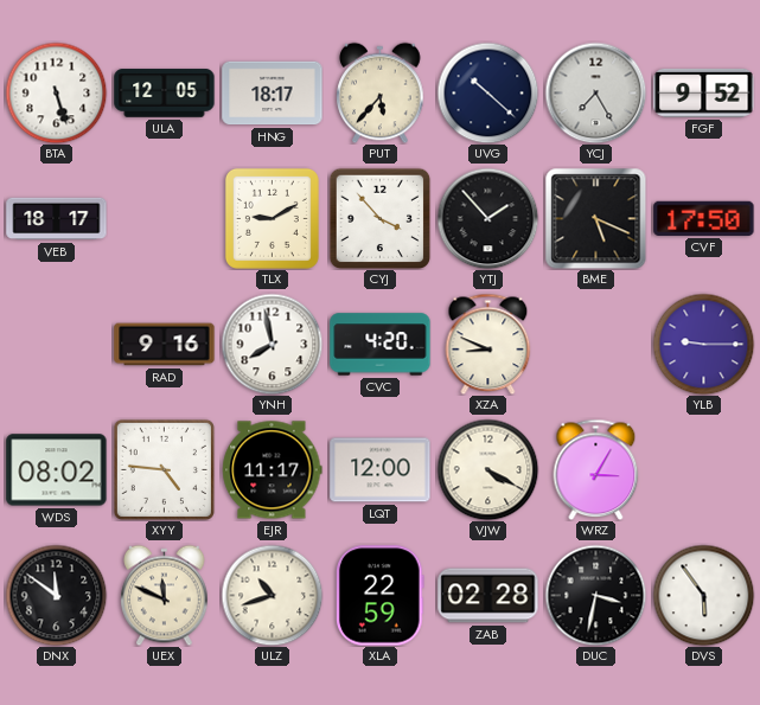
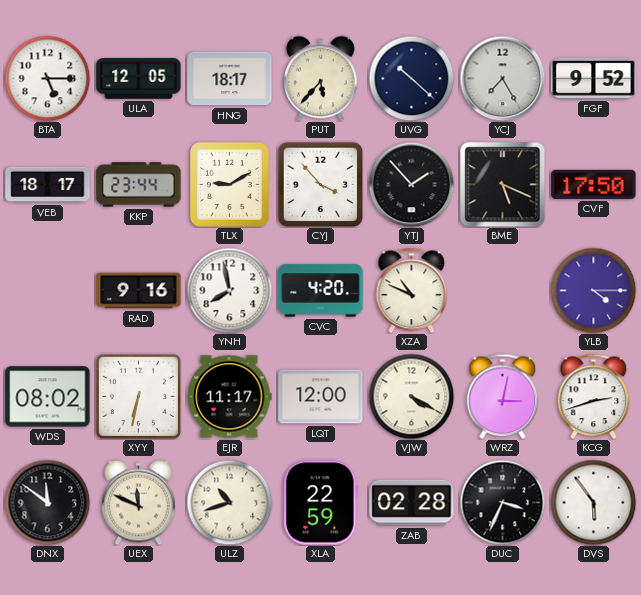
BTA: 5:27 -> 5:15
KKP: none -> 23:44
XZA: 8:49 -> 10:49
YLB: 9:15 -> 4:15
XYY: 4:46 -> 6:32
WRZ: 3:05 -> 3:02
KCG: none -> 2:42
DUC: 3:32 -> 3:34
